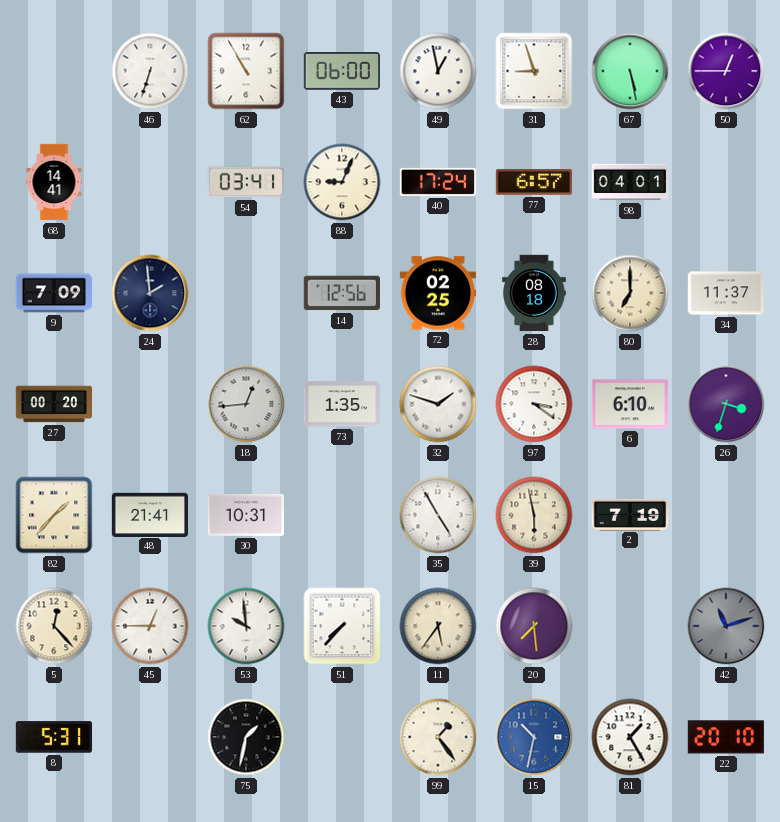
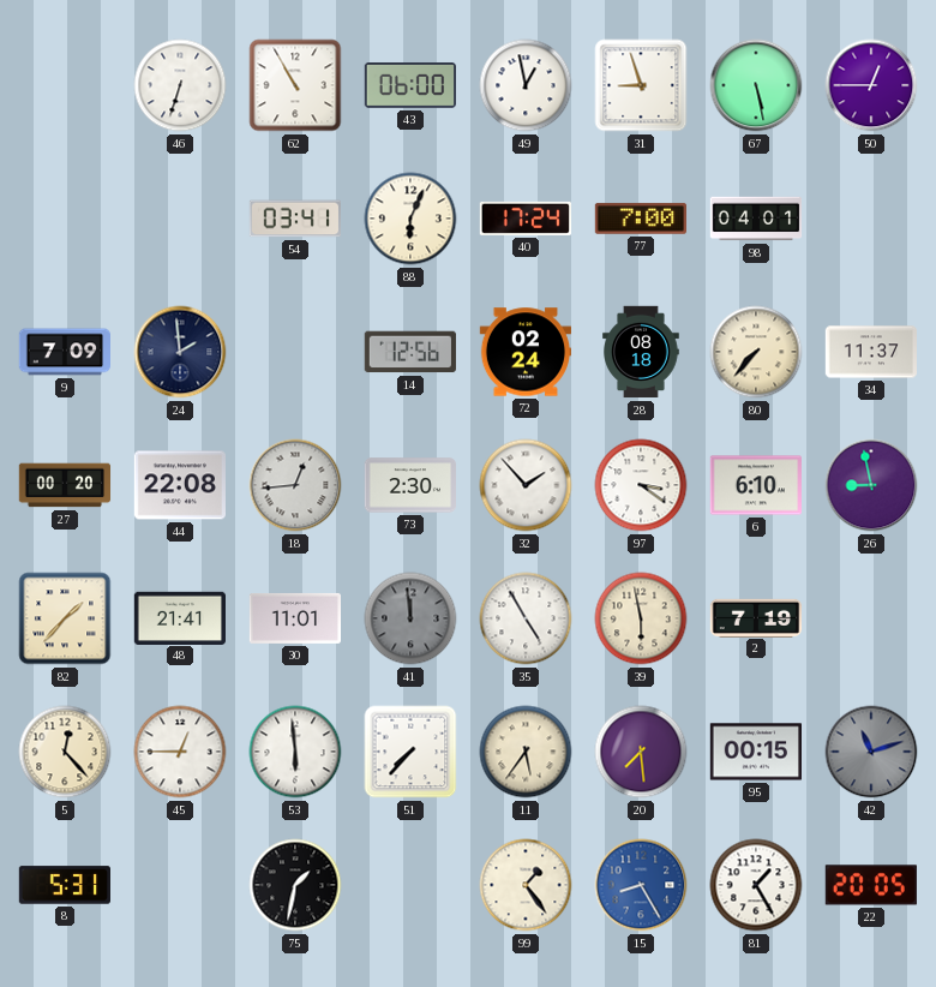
68: 14:41 -> none
88: 9:04 -> 6:04
77: 6:57 -> 7:00
72: 02:25 -> 02:24
80: 7:00 -> 7:37
44: none -> 22:08
73: 1:35 -> 2:30
32: 1:48 -> 1:53
26: 3:33 -> 8:58
30: 10:31 -> 11:01
41: none -> 11:59
53: 9:59 -> 5:59
95: none -> 00:15
15: 10:32 -> 8:25
22: 20:10 -> 20:05
